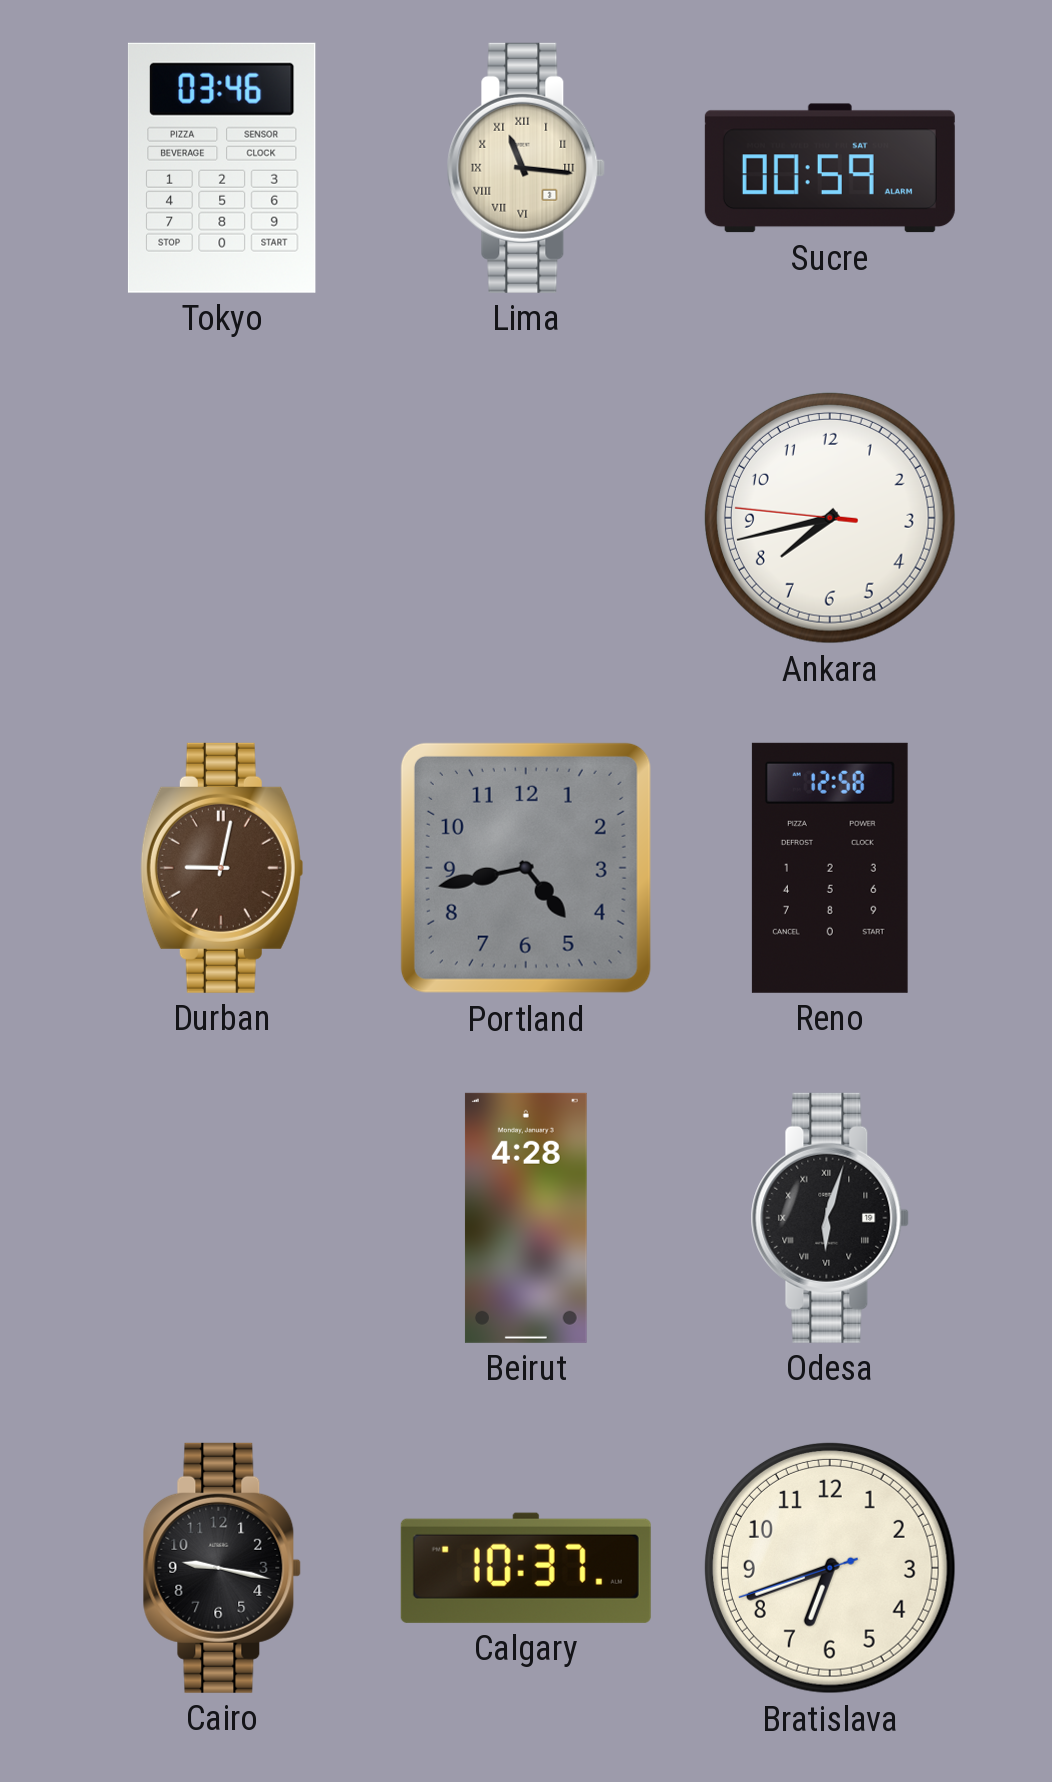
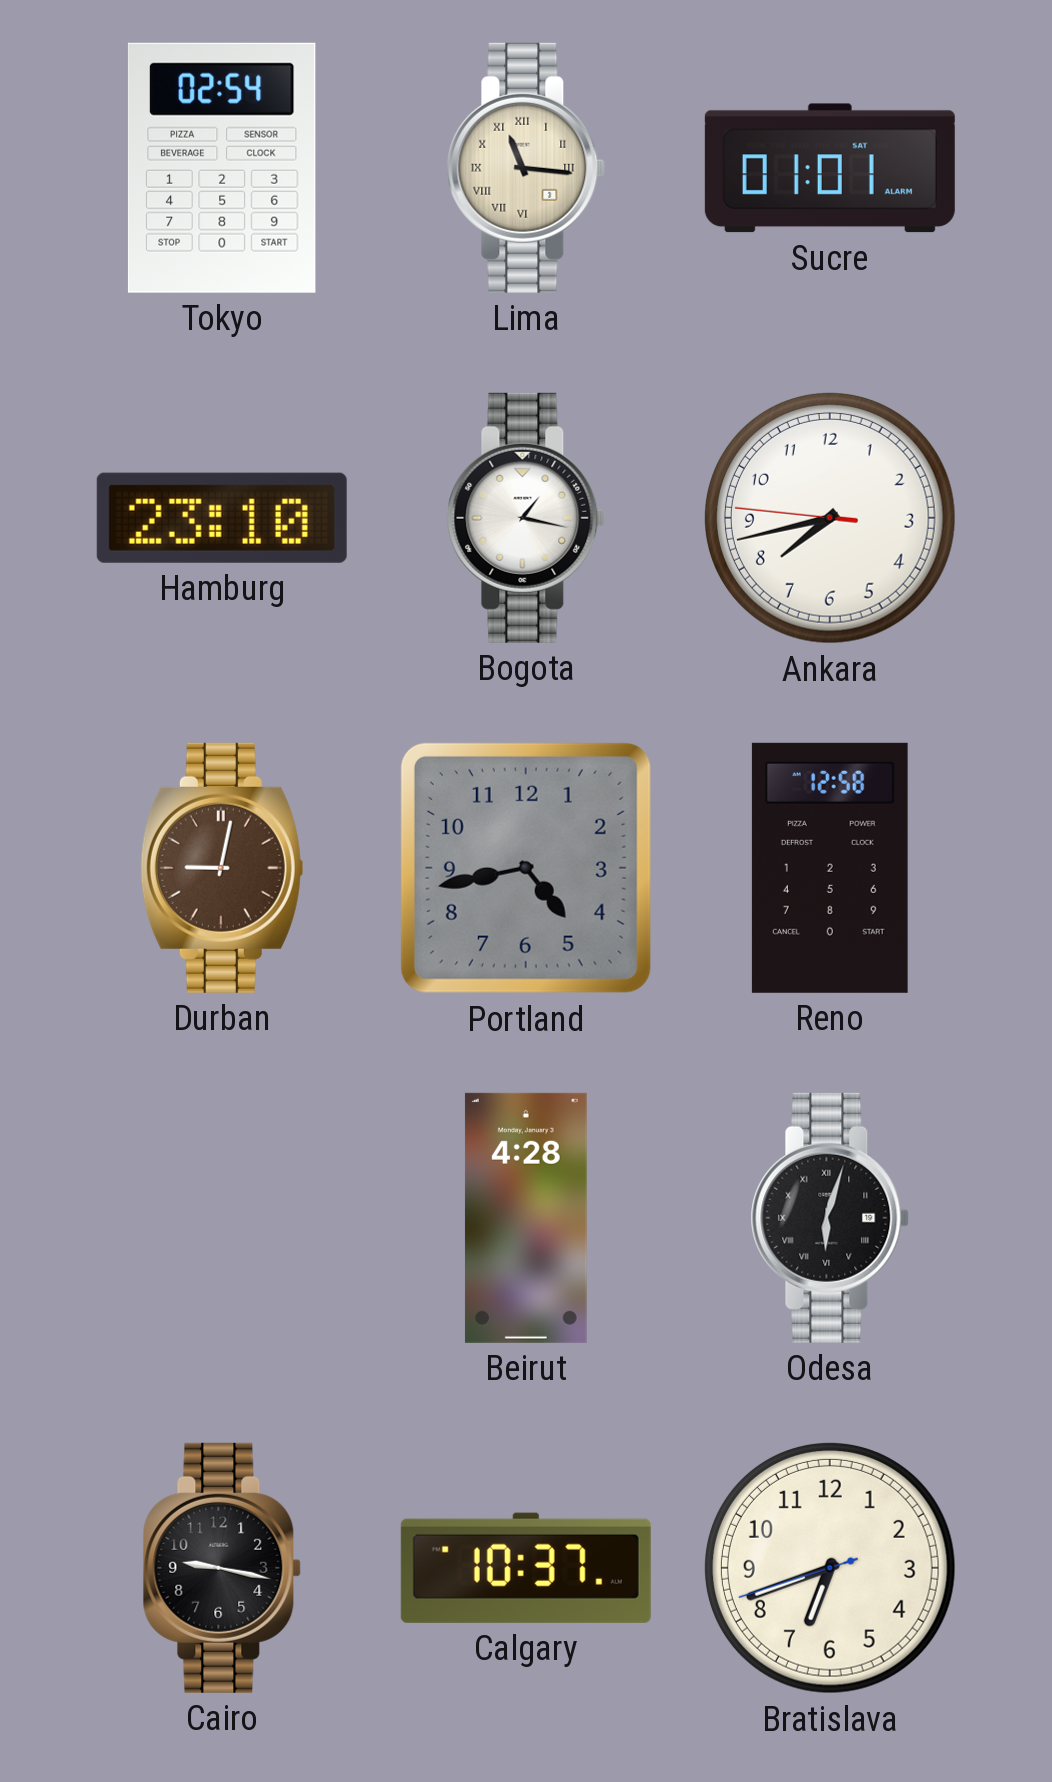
Tokyo: 03:46 -> 02:54
Sucre: 00:59 -> 01:01
Hamburg: none -> 23:10
Bogota: none -> 1:17
